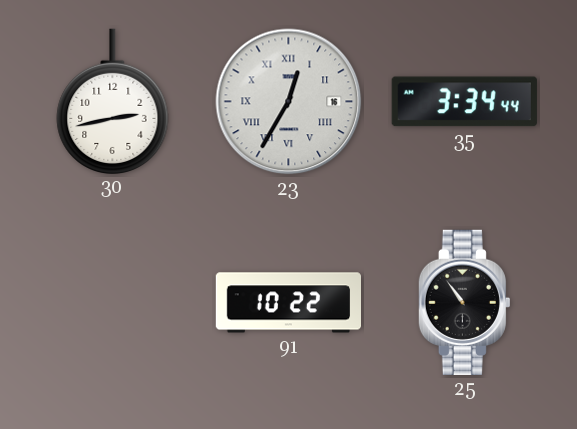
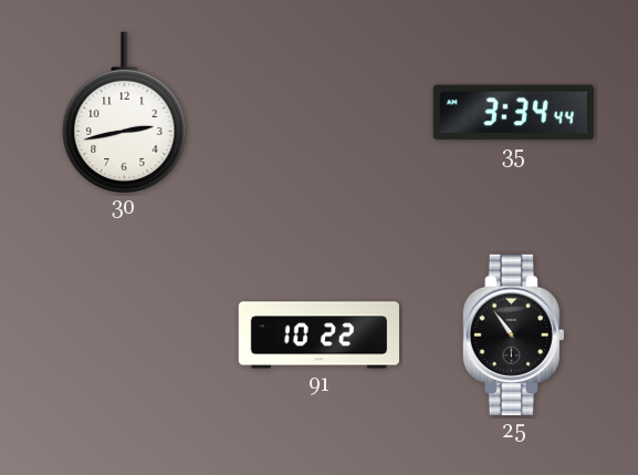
23: 12:35 -> none
